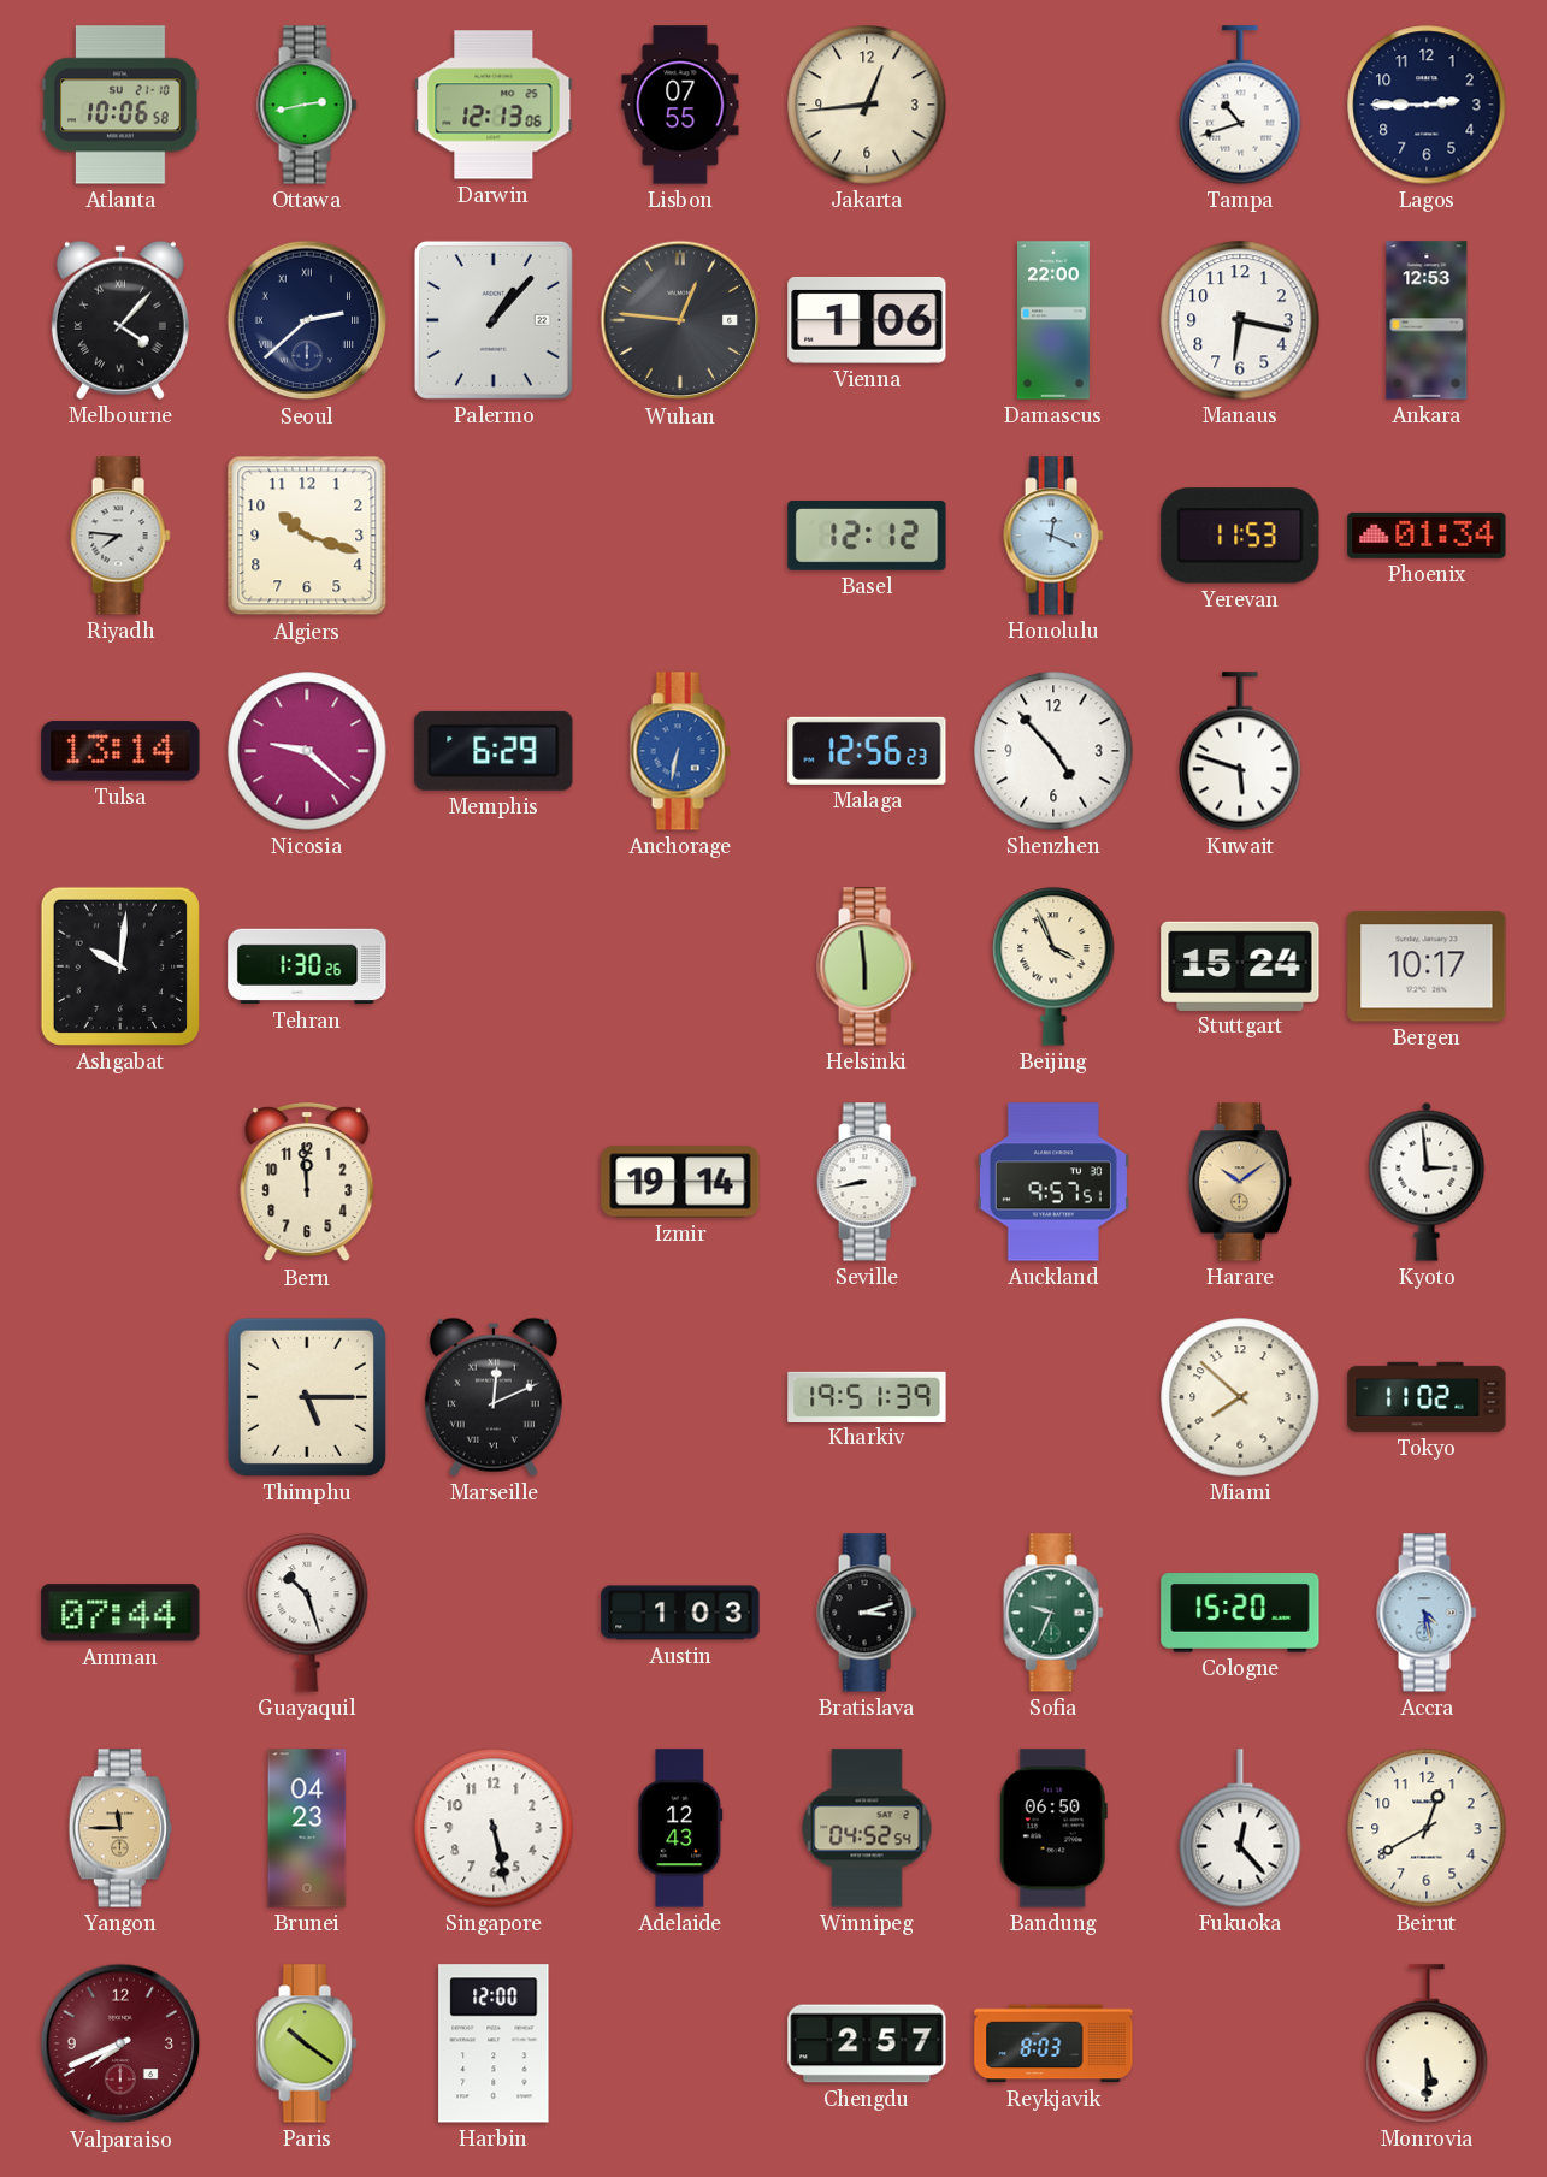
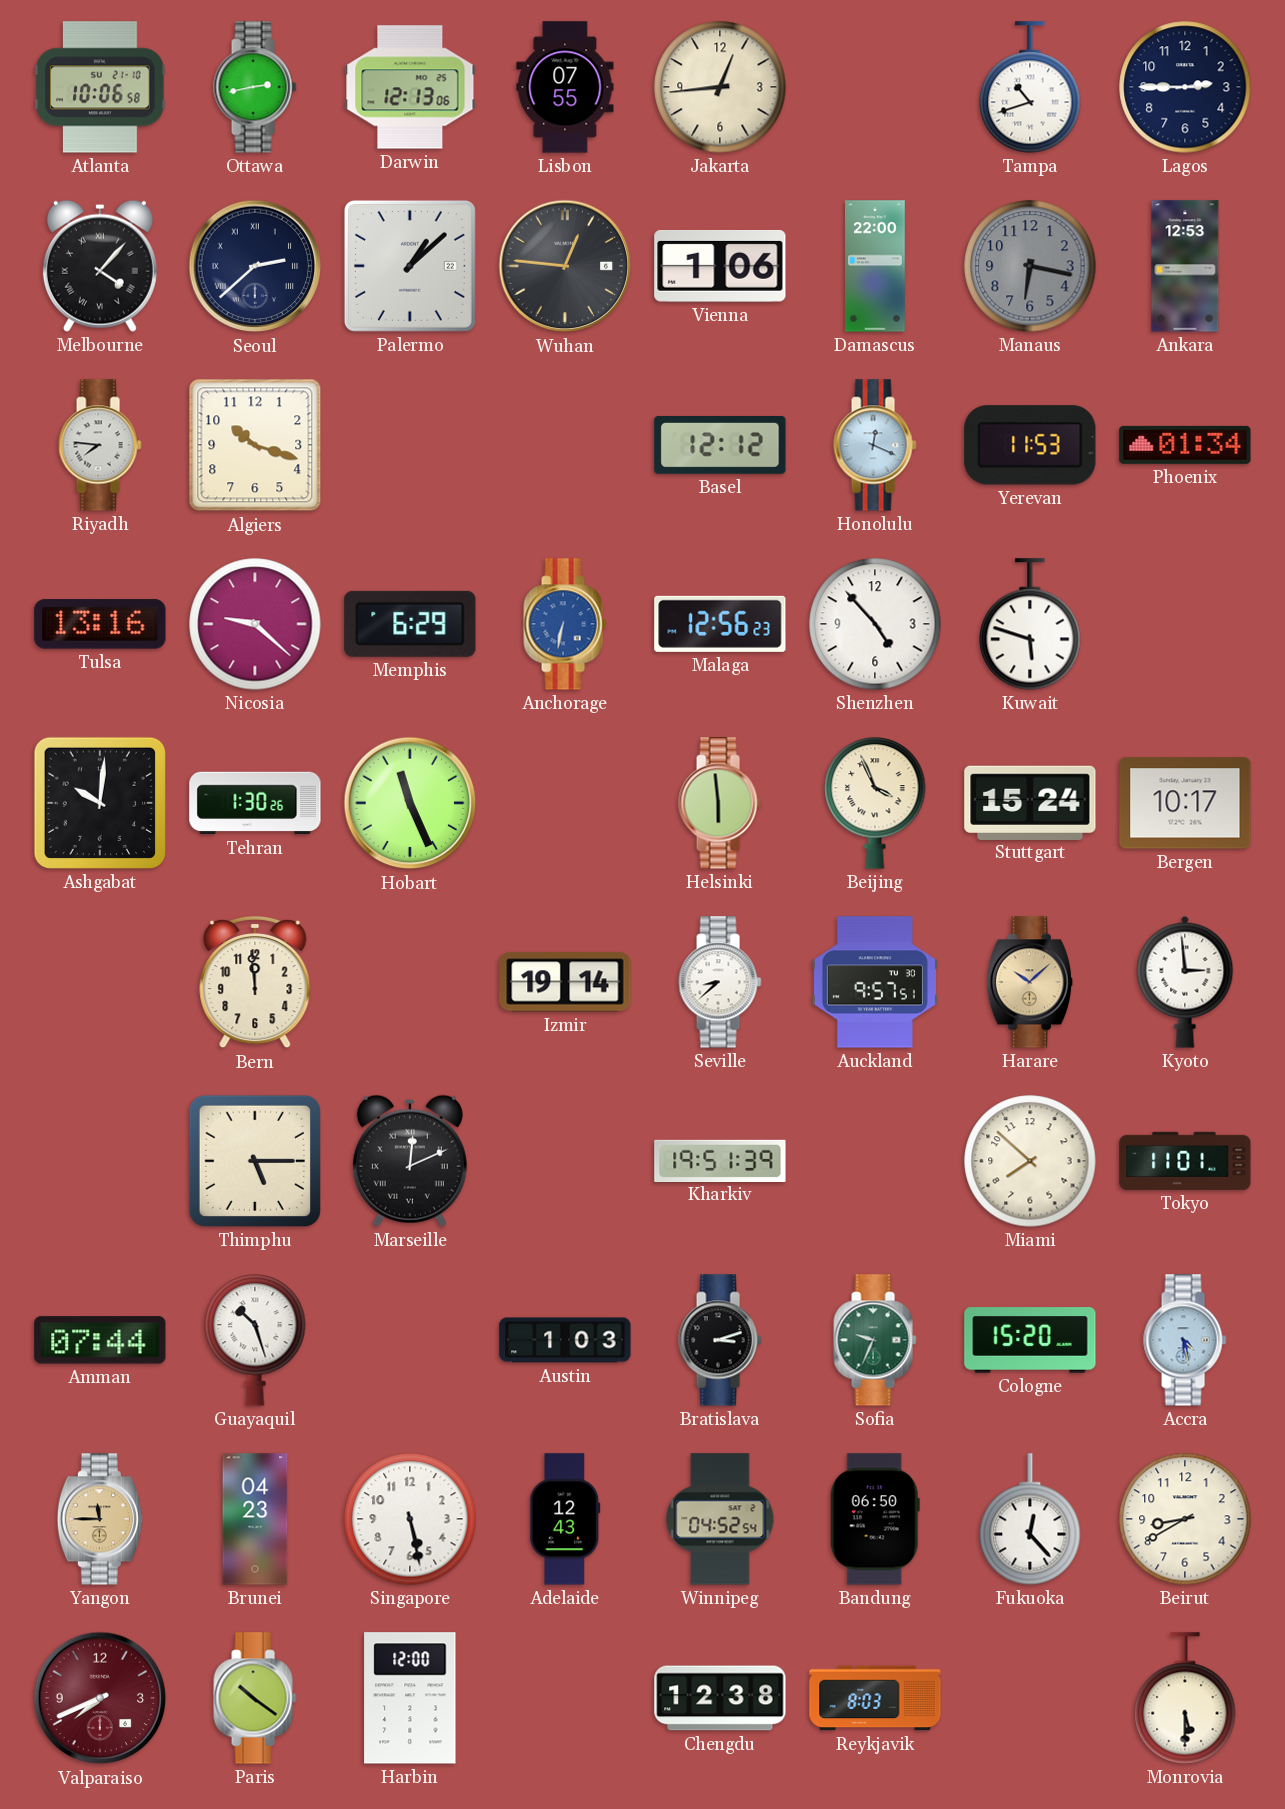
Palermo: 1:07 -> 1:08
Manaus dial: white -> grey
Tulsa: 13:14 -> 13:16
Hobart: none -> 11:26
Seville: 8:43 -> 8:38
Harare: 10:09 -> 10:08
Tokyo: 11:02 -> 11:01
Beirut: 12:40 -> 8:40
Chengdu: 2:57 -> 12:38
